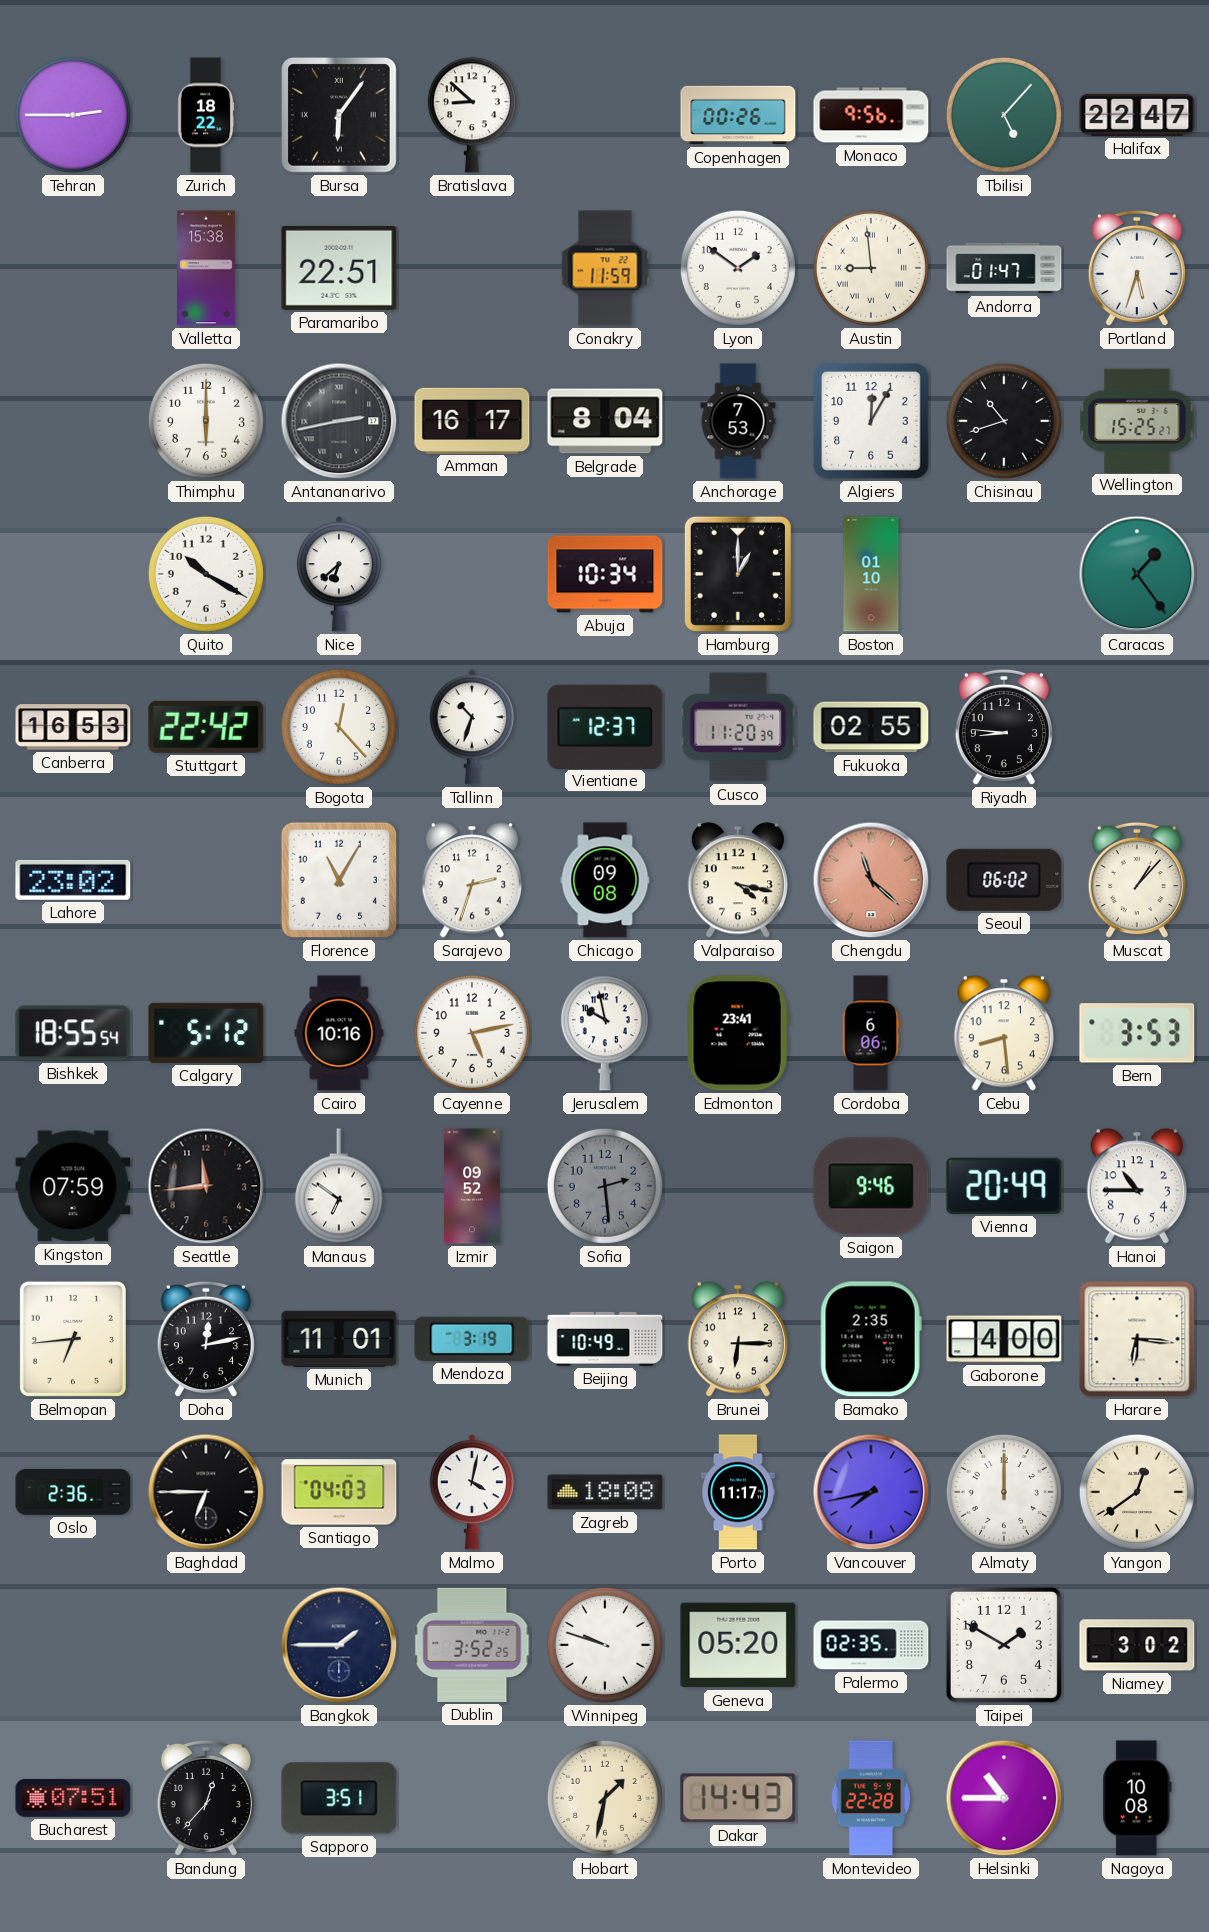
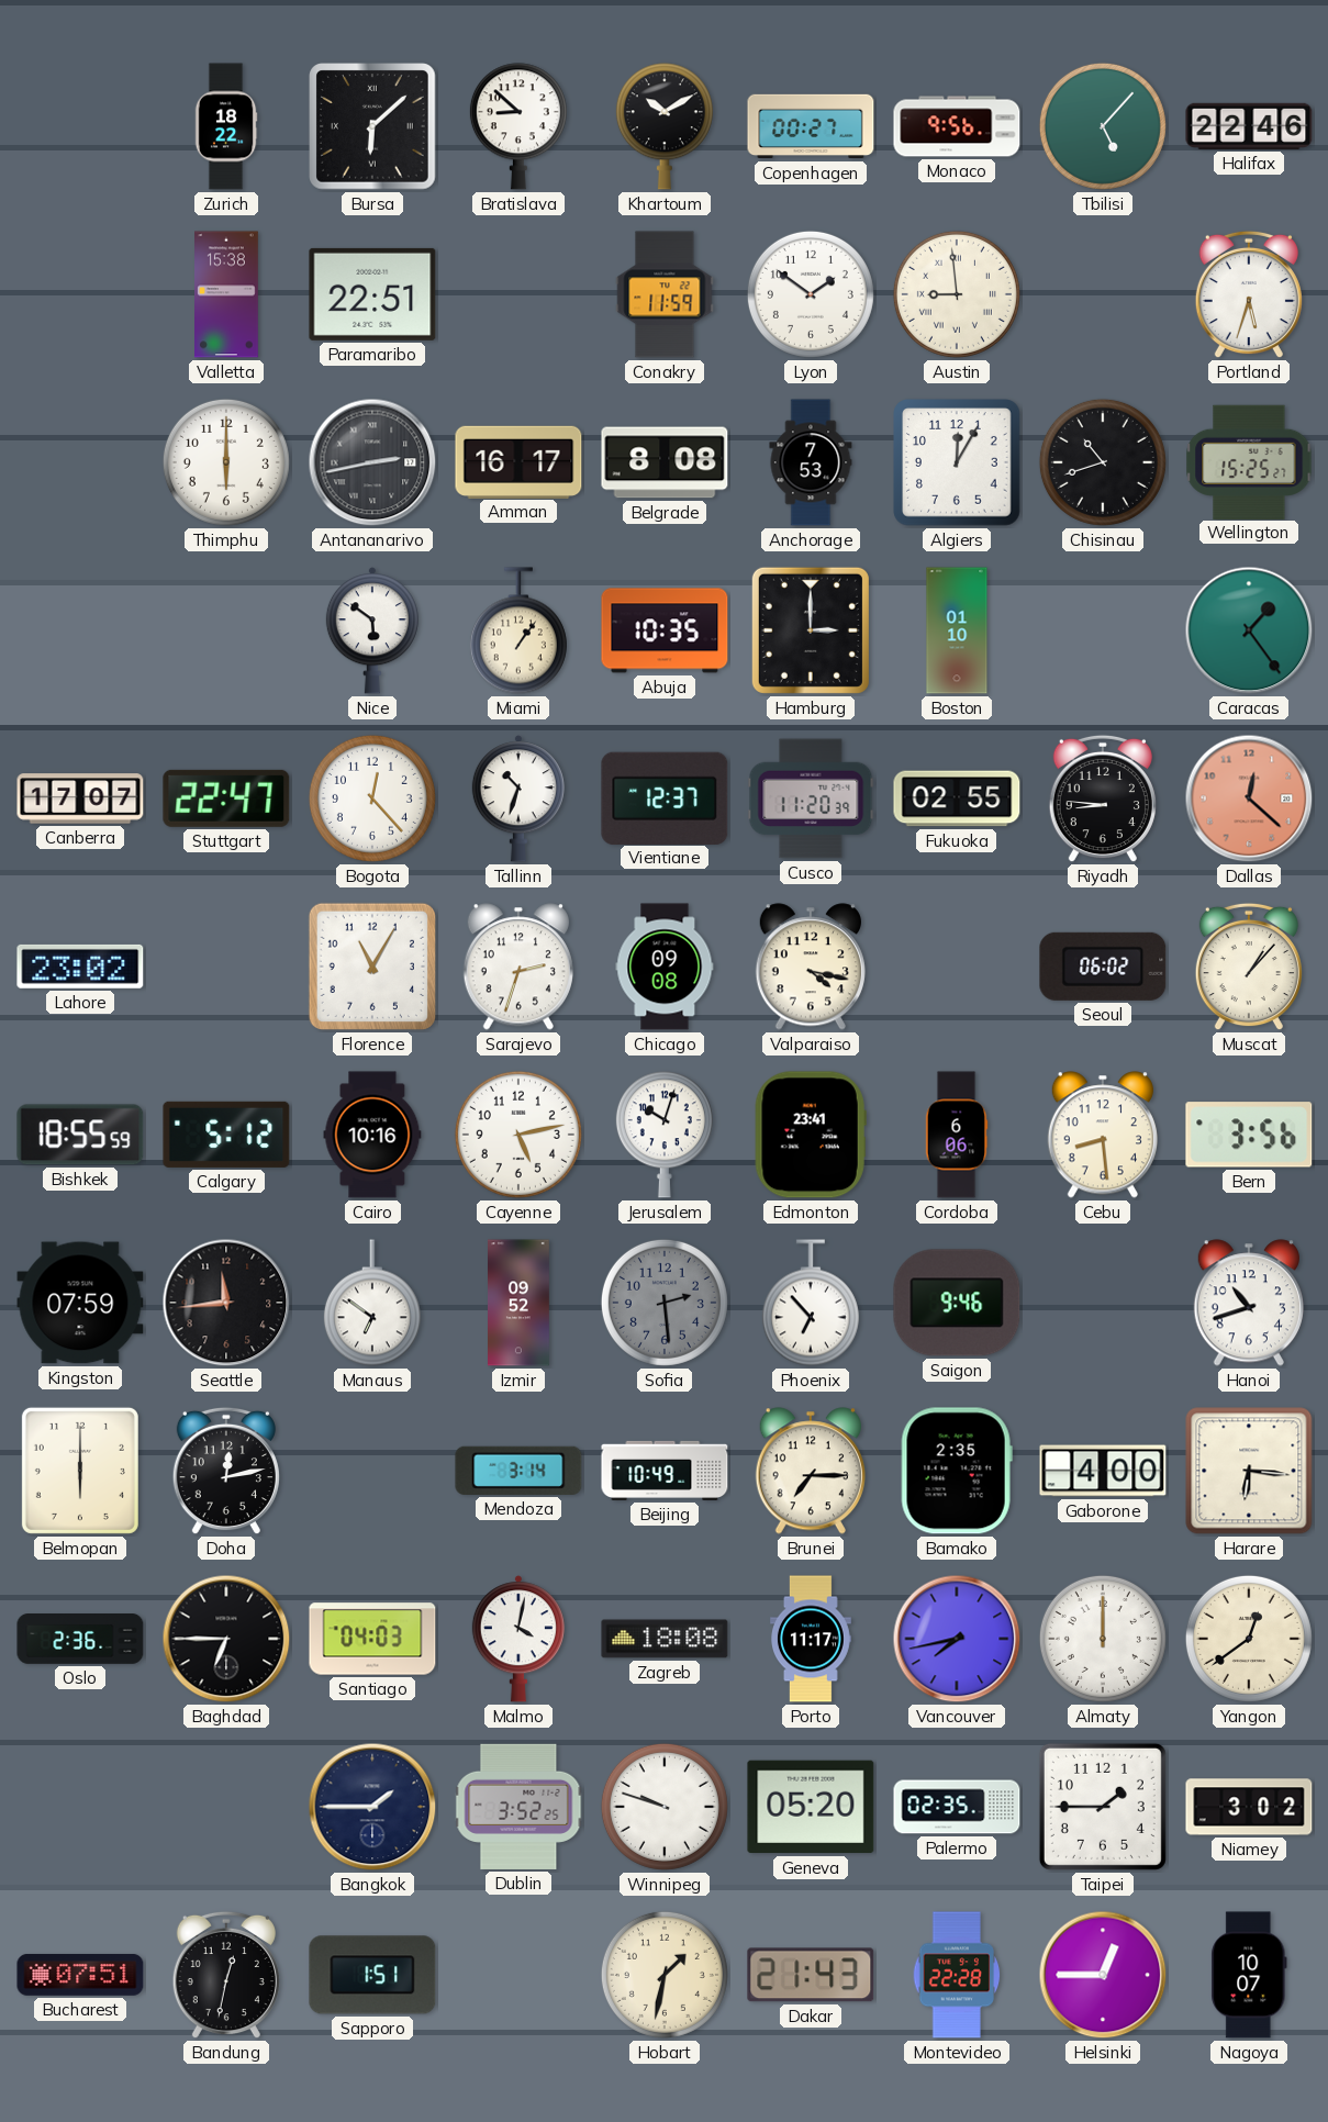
Tehran: 2:45 -> none
Bursa: 6:06 -> 6:08
Khartoum: none -> 10:10
Copenhagen: 00:26 -> 00:27
Halifax: 22:47 -> 22:46
Andorra: 01:47 -> none
Belgrade: 8:04 -> 8:08
Quito: 10:20 -> none
Nice: 6:38 -> 5:51
Miami: none -> 1:06
Abuja: 10:34 -> 10:35
Hamburg: 1:00 -> 3:00
Canberra: 16:53 -> 17:07
Stuttgart: 22:42 -> 22:47
Dallas: none -> 12:22
Chengdu: 11:22 -> none
Bishkek: 18:55:54 -> 18:55:59
Jerusalem: 9:58 -> 10:03
Bern: 3:53 -> 3:56
Phoenix: none -> 6:53
Vienna: 20:49 -> none
Hanoi: 10:45 -> 10:42
Belmopan: 6:44 -> 6:00
Munich: 11:01 -> none
Mendoza: 3:19 -> 3:14
Brunei: 6:15 -> 7:15
Taipei: 1:50 -> 1:45
Bandung: 12:37 -> 12:32
Sapporo: 3:51 -> 1:51
Dakar: 14:43 -> 21:43
Helsinki: 10:45 -> 12:45
Nagoya: 10:08 -> 10:07
